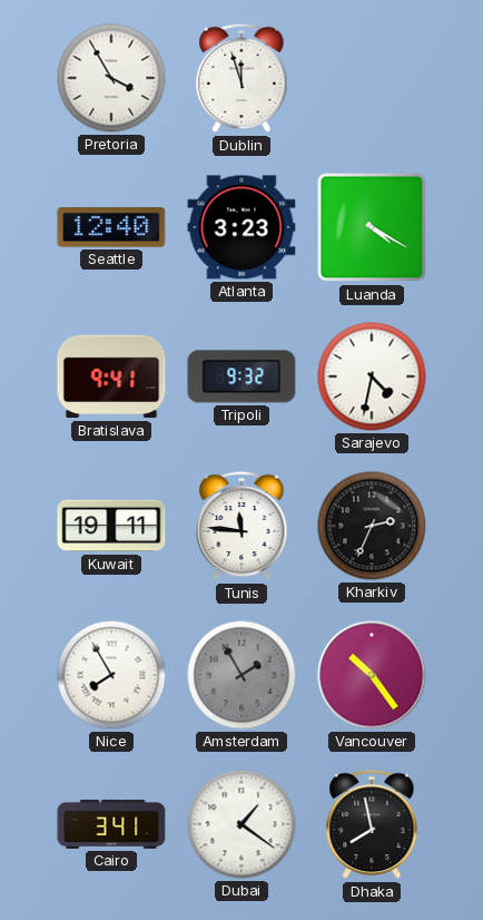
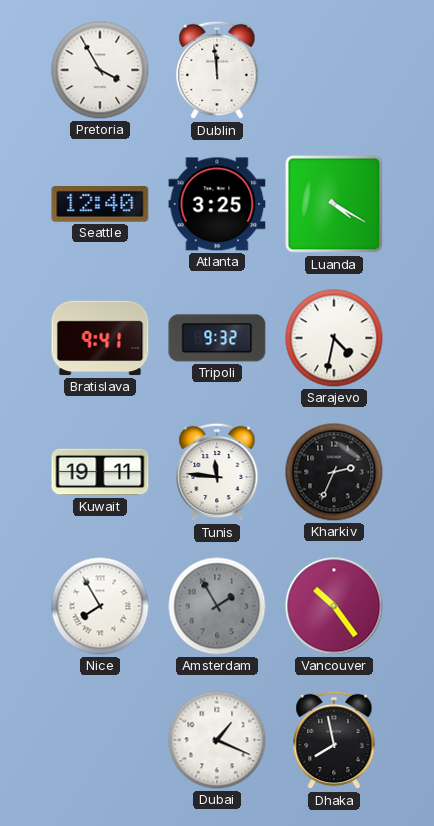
Dublin: 11:57 -> 11:59
Atlanta: 3:23 -> 3:25
Cairo: 3:41 -> none
Dubai: 1:21 -> 1:19
